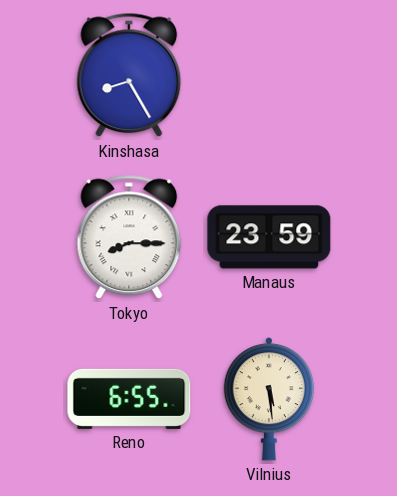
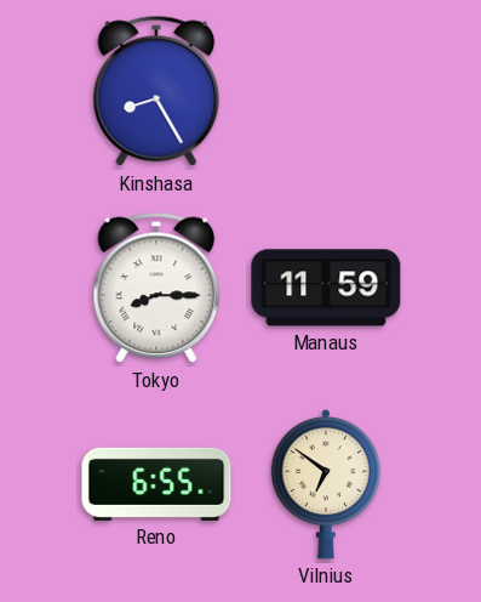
Manaus: 23:59 -> 11:59
Vilnius: 5:29 -> 6:51
